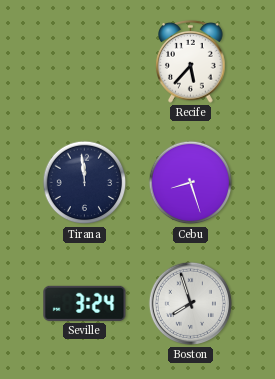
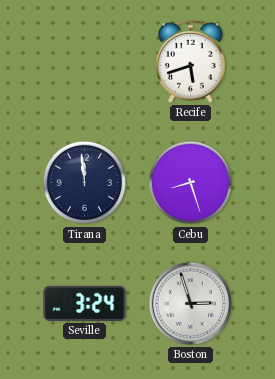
Recife: 5:37 -> 5:42
Boston: 7:57 -> 2:57
